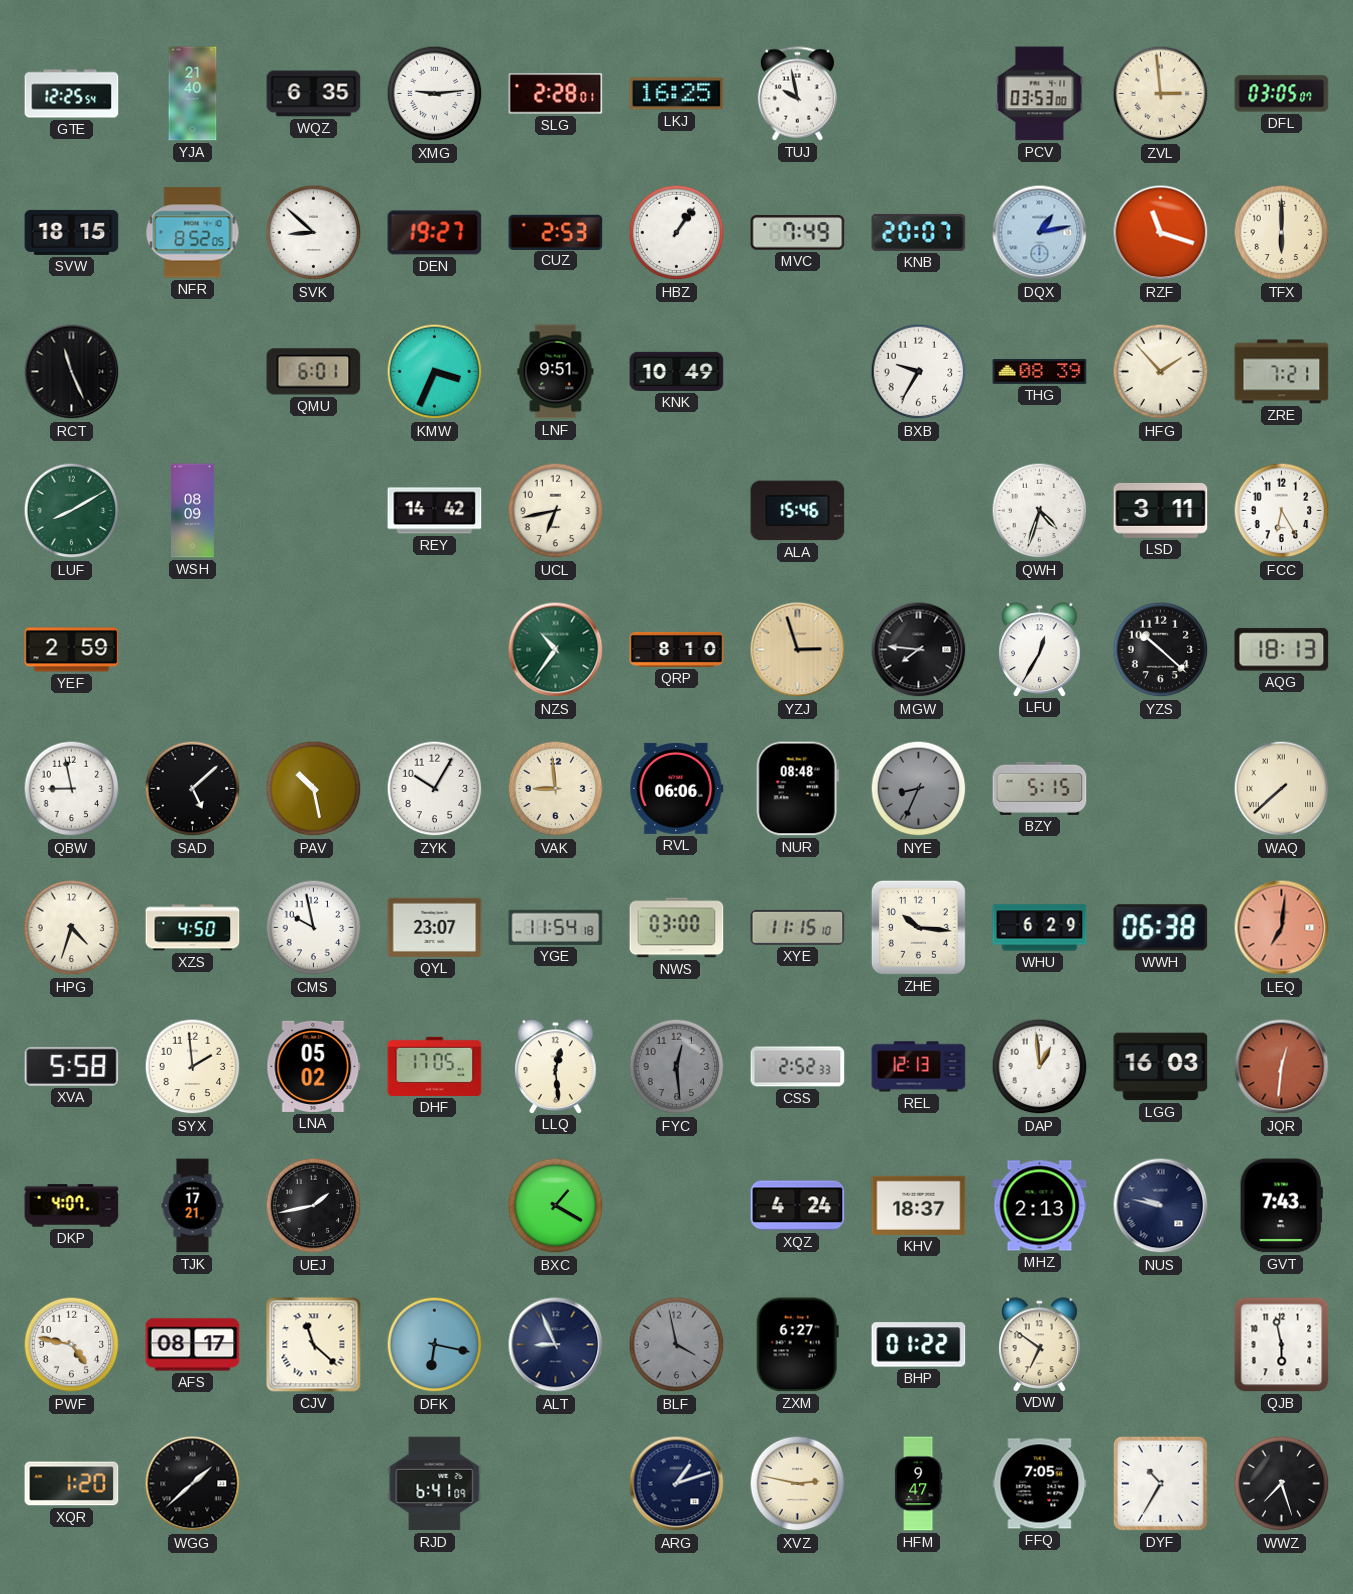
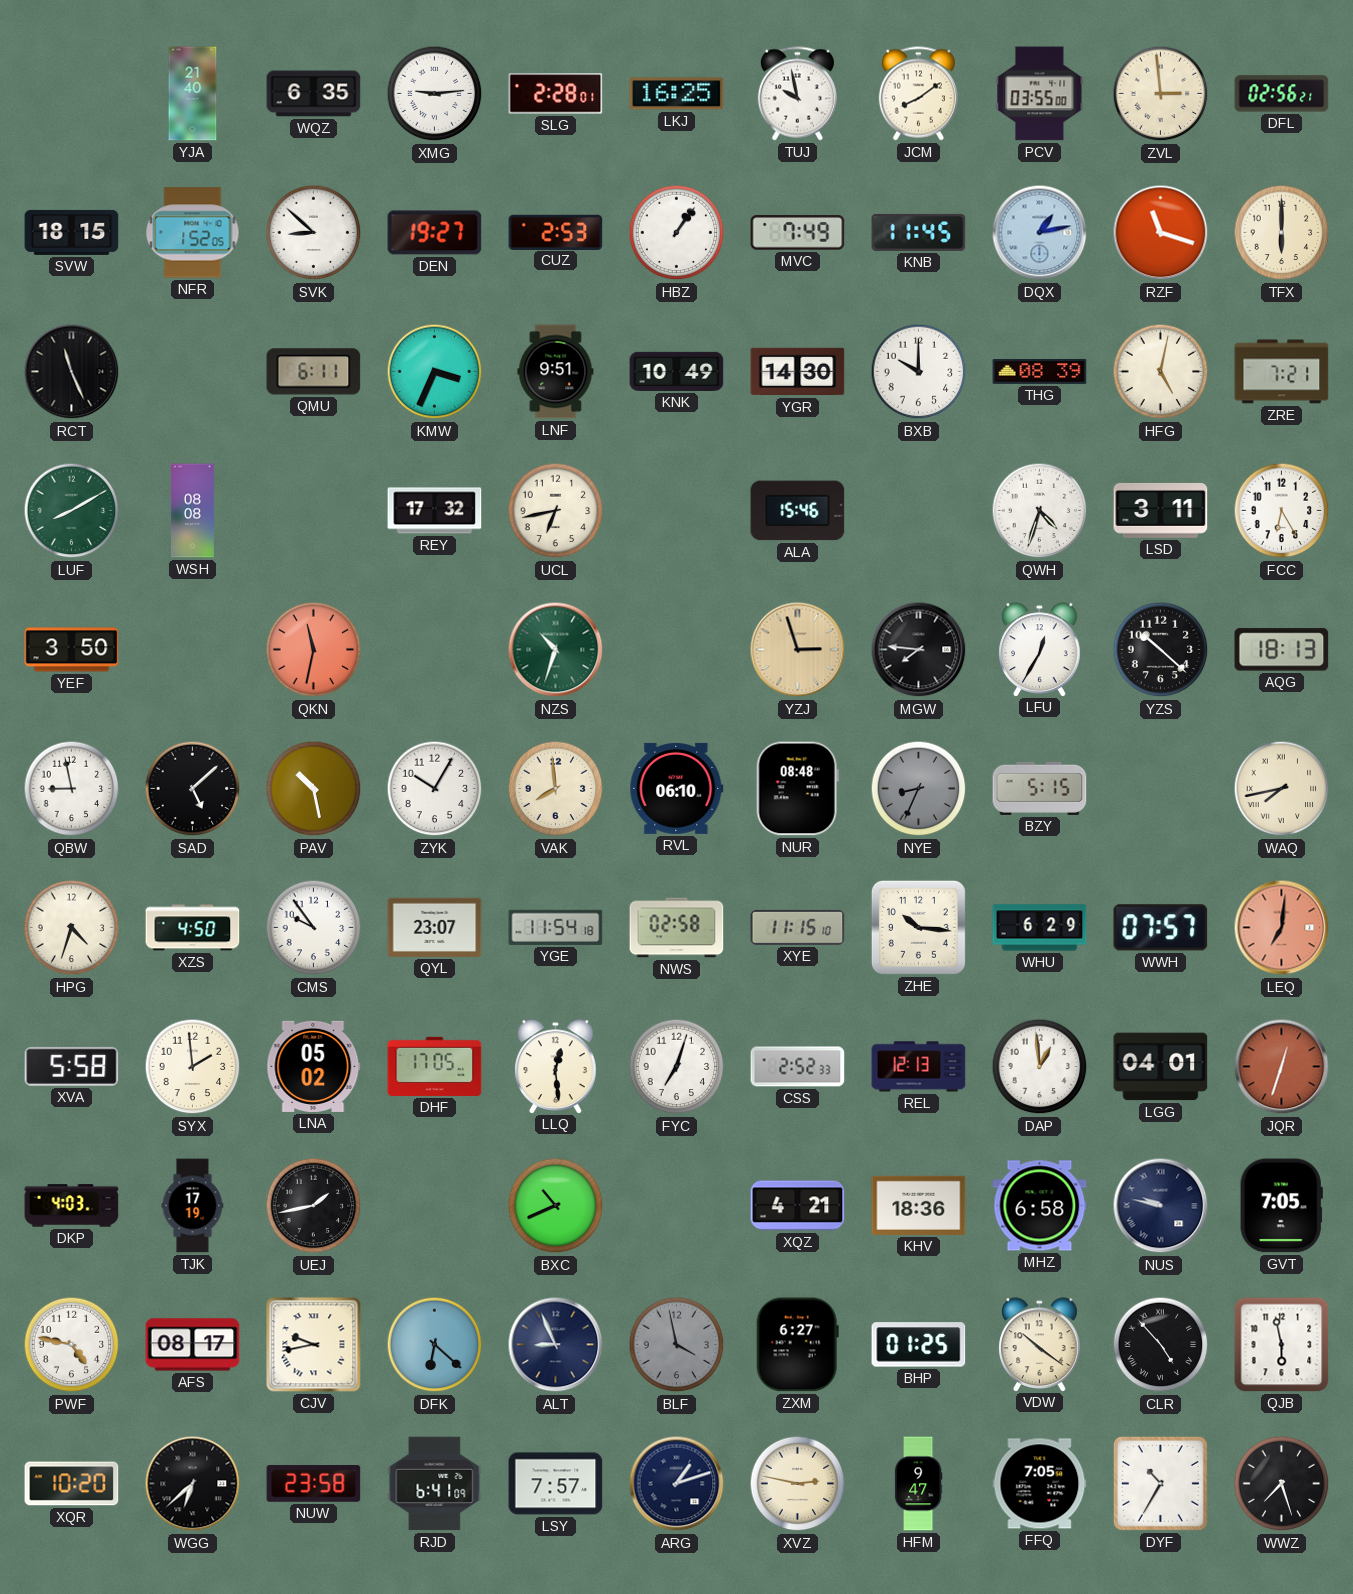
GTE: 12:25 -> none
JCM: none -> 8:09
PCV: 03:53 -> 03:55
DFL: 03:05 -> 02:56
NFR: 8:52 -> 1:52
KNB: 20:07 -> 11:45
QMU: 6:01 -> 6:11
YGR: none -> 14:30
BXB: 9:35 -> 10:00
HFG: 1:53 -> 5:02
WSH: 08:09 -> 08:08
REY: 14:42 -> 17:32
YEF: 2:59 -> 3:50
QKN: none -> 11:32
NZS: 10:36 -> 10:33
QRP: 8:10 -> none
VAK: 8:59 -> 7:59
RVL: 06:06 -> 06:10
WAQ: 7:38 -> 7:43
CMS: 9:58 -> 9:54
NWS: 03:00 -> 02:58
WWH: 06:38 -> 07:57
FYC: 12:29 -> 7:03
FYC dial: grey -> white
LGG: 16:03 -> 04:01
JQR: 12:31 -> 12:33
DKP: 4:07 -> 4:03
TJK: 17:21 -> 17:19
BXC: 1:20 -> 10:41
XQZ: 4:24 -> 4:21
KHV: 18:37 -> 18:36
MHZ: 2:13 -> 6:58
GVT: 7:43 -> 7:05
CJV: 11:22 -> 9:43
DFK: 6:17 -> 6:22
BHP: 01:22 -> 01:25
VDW: 6:51 -> 10:21
CLR: none -> 4:53
XQR: 1:20 -> 10:20
WGG: 1:38 -> 6:38
NUW: none -> 23:58
LSY: none -> 7:57
